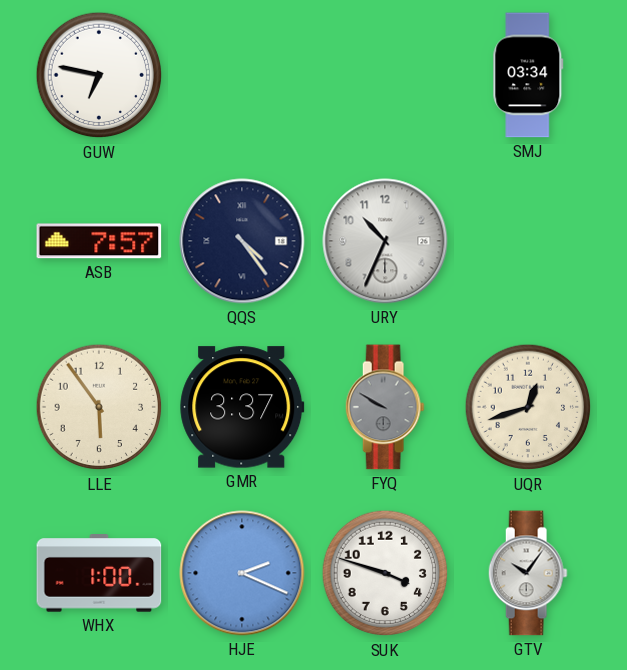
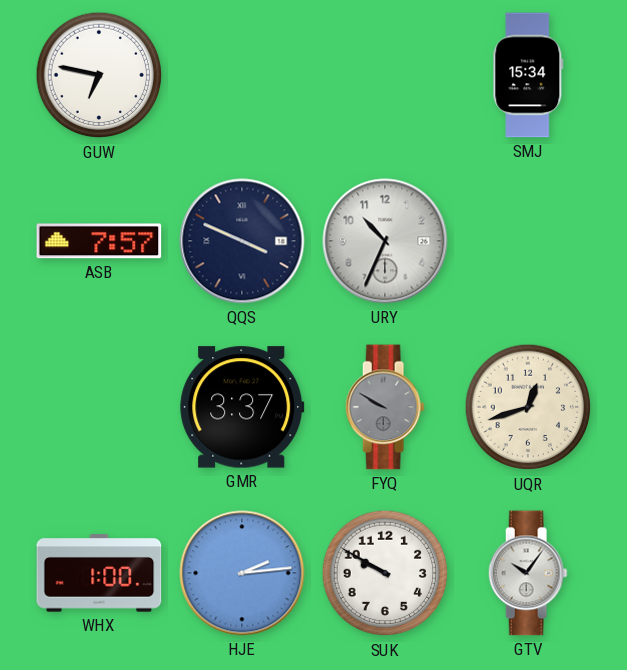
SMJ: 03:34 -> 15:34
QQS: 4:24 -> 3:49
LLE: 5:54 -> none
HJE: 2:19 -> 2:14
SUK: 3:48 -> 9:50
